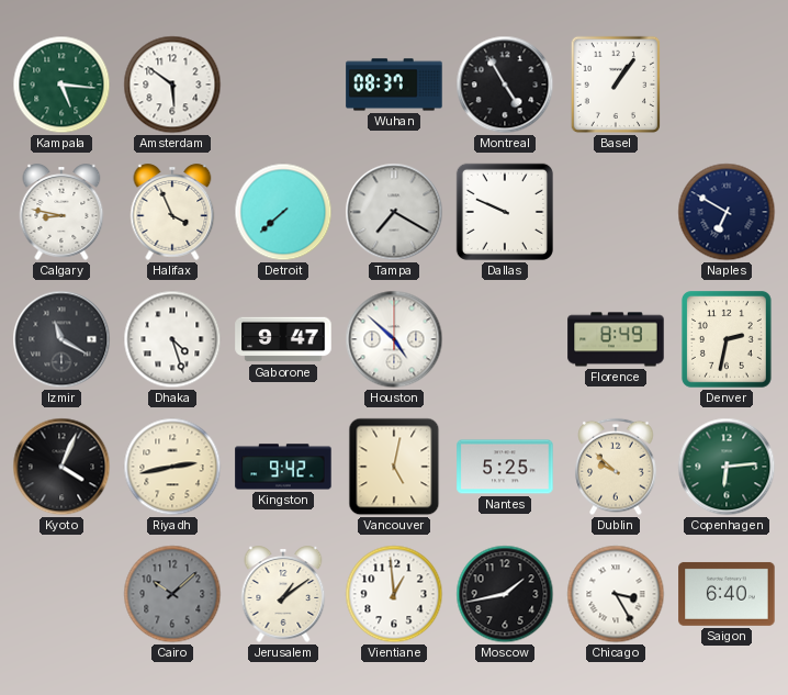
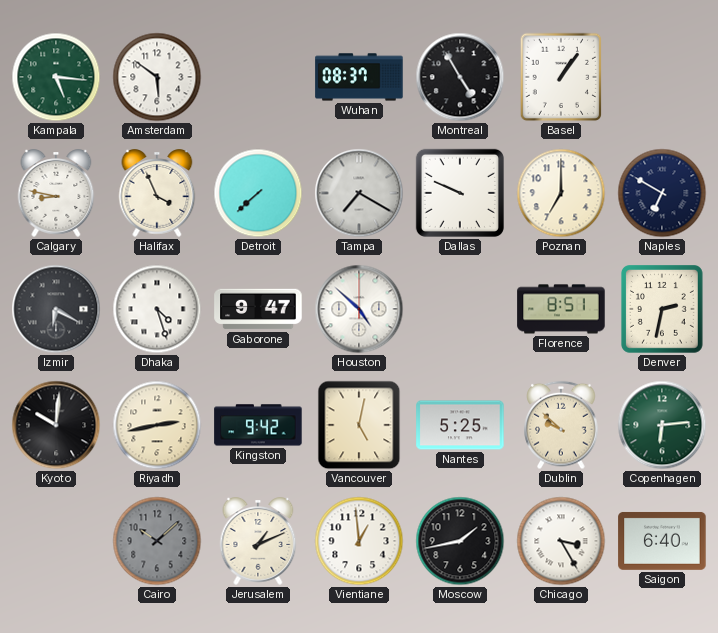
Poznan: none -> 7:00
Izmir: 11:20 -> 6:20
Florence: 8:49 -> 8:51
Kyoto: 4:04 -> 10:01
Jerusalem: 1:09 -> 1:11
